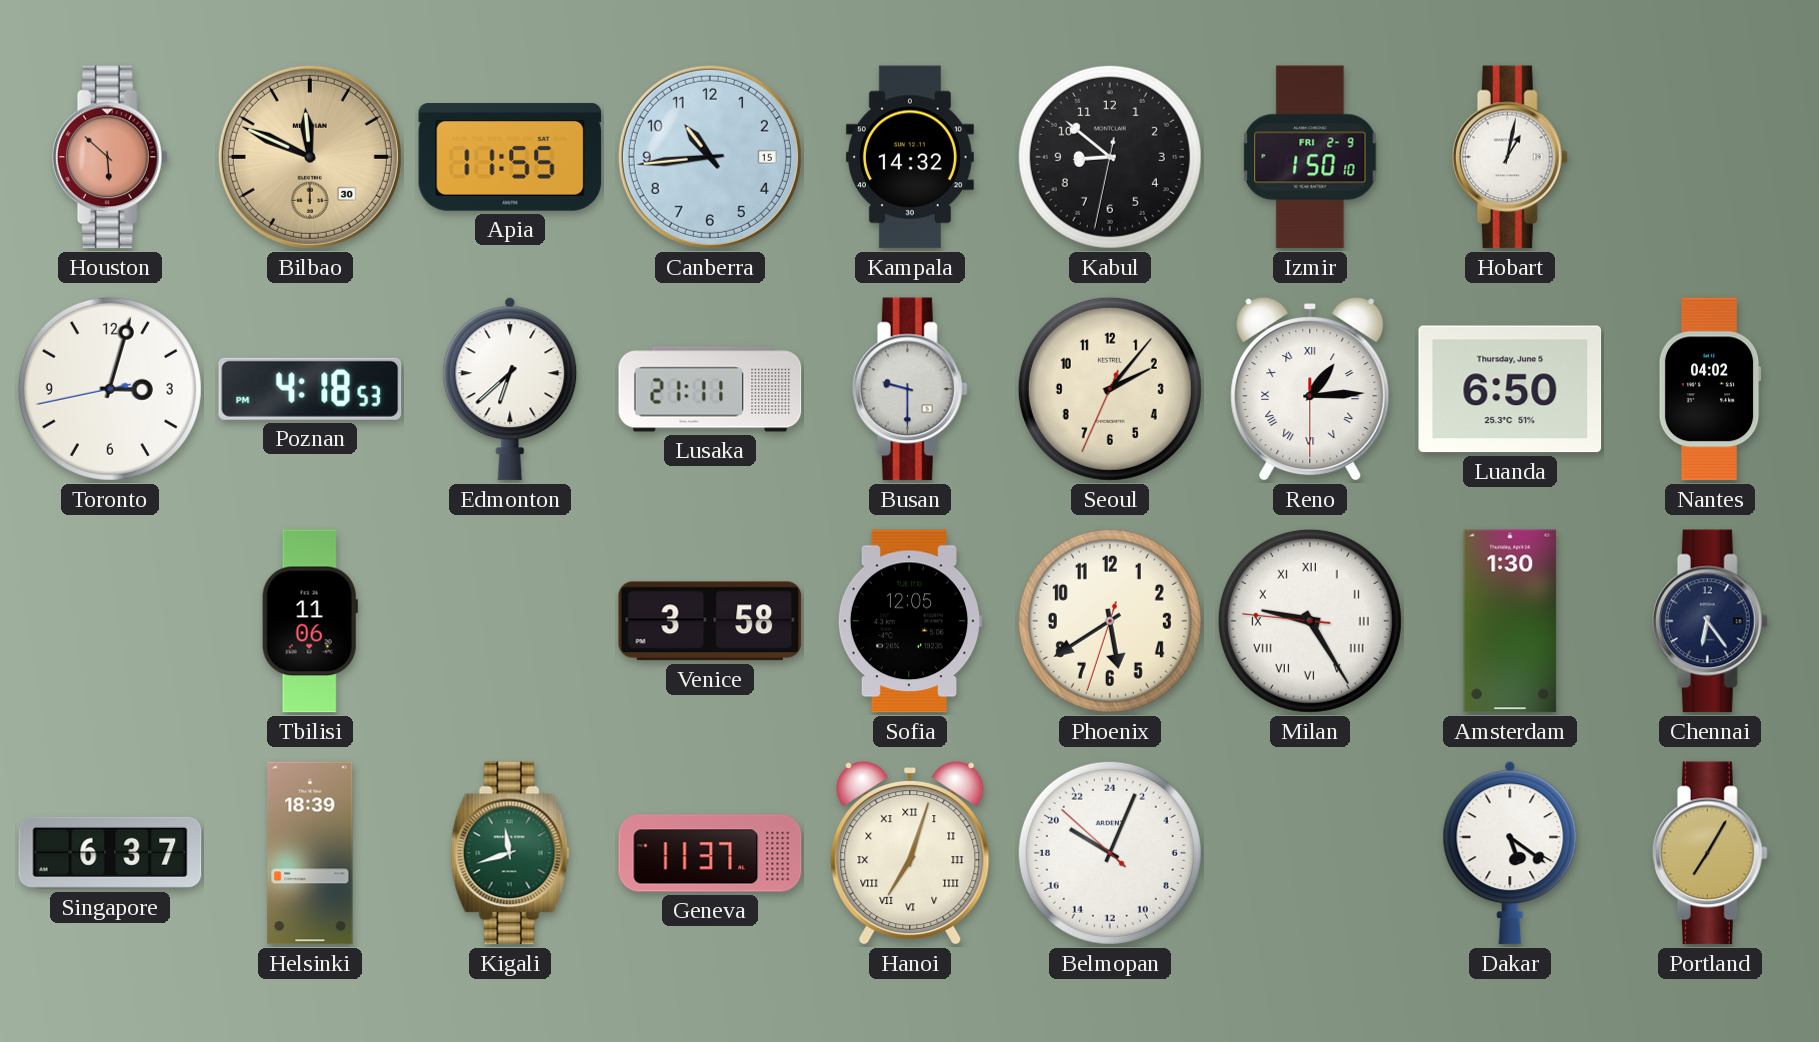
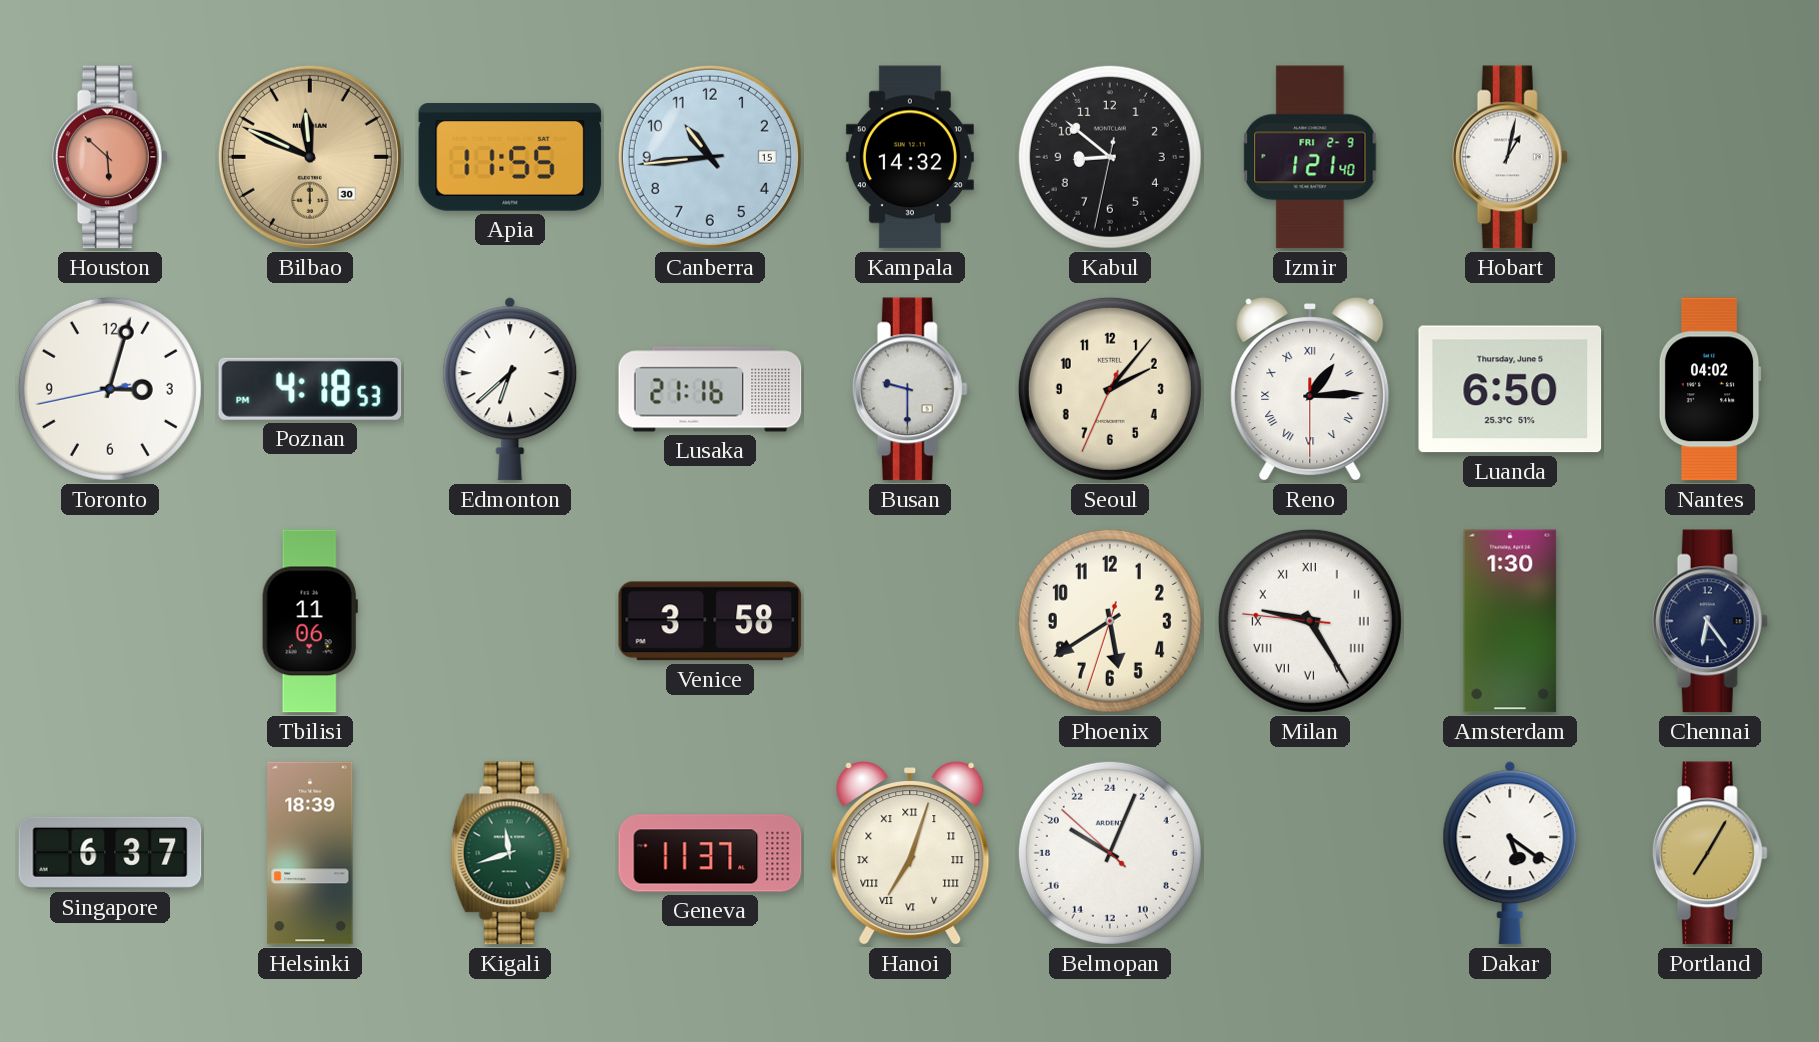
Izmir: 1:50 -> 1:21
Lusaka: 21:11 -> 21:16
Sofia: 12:05 -> none
